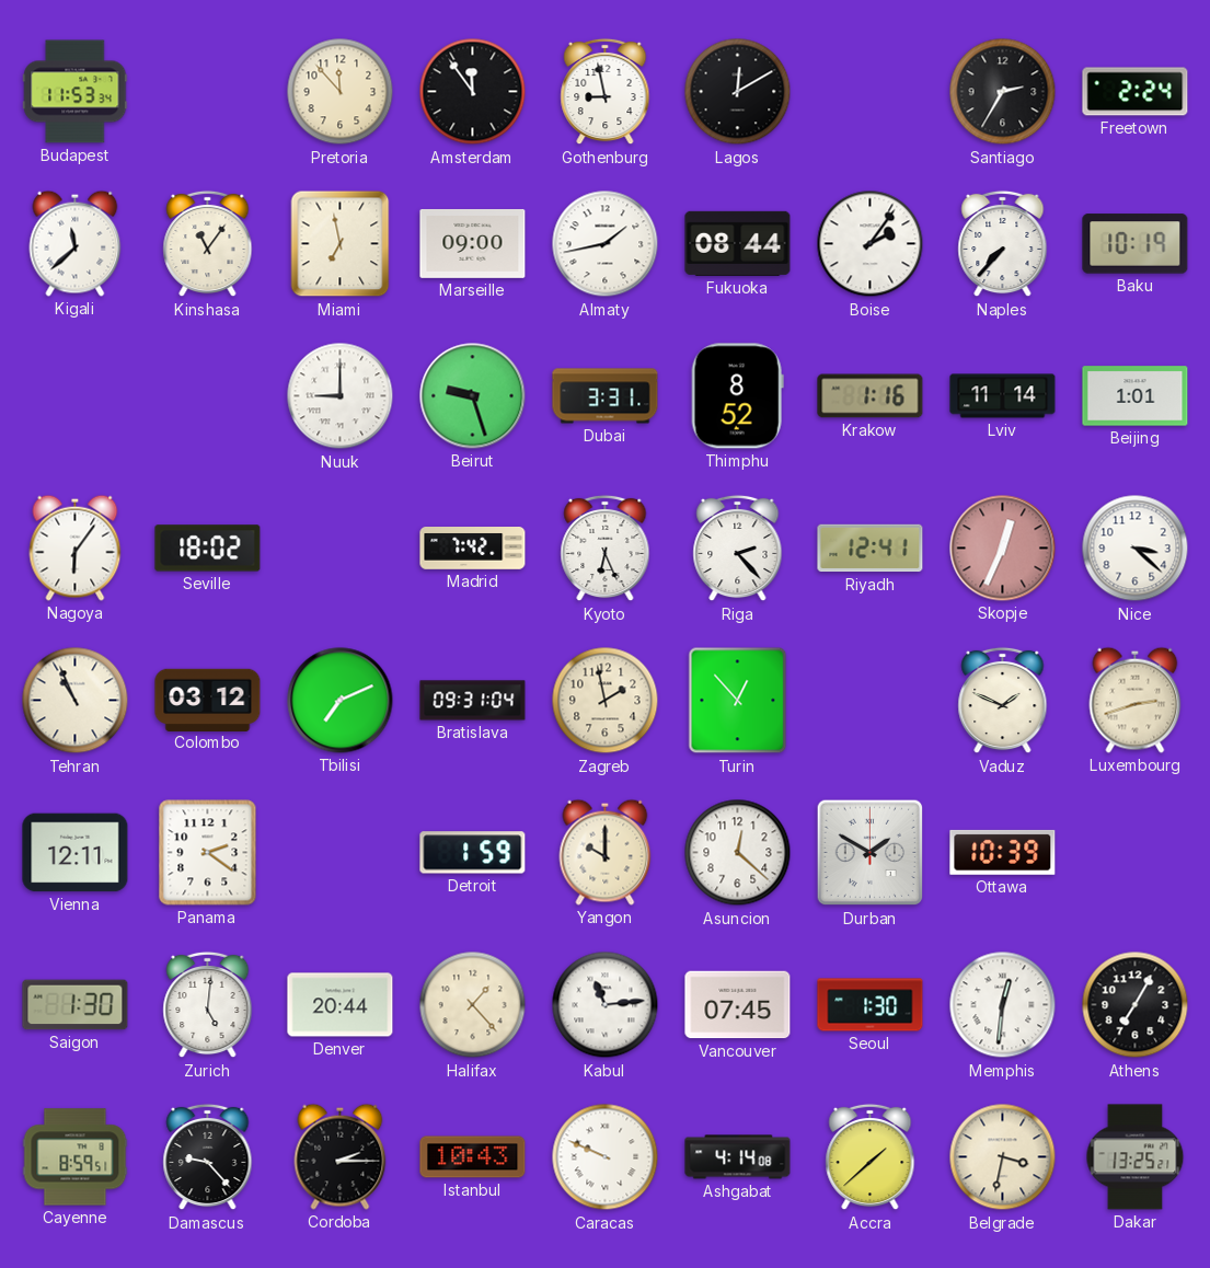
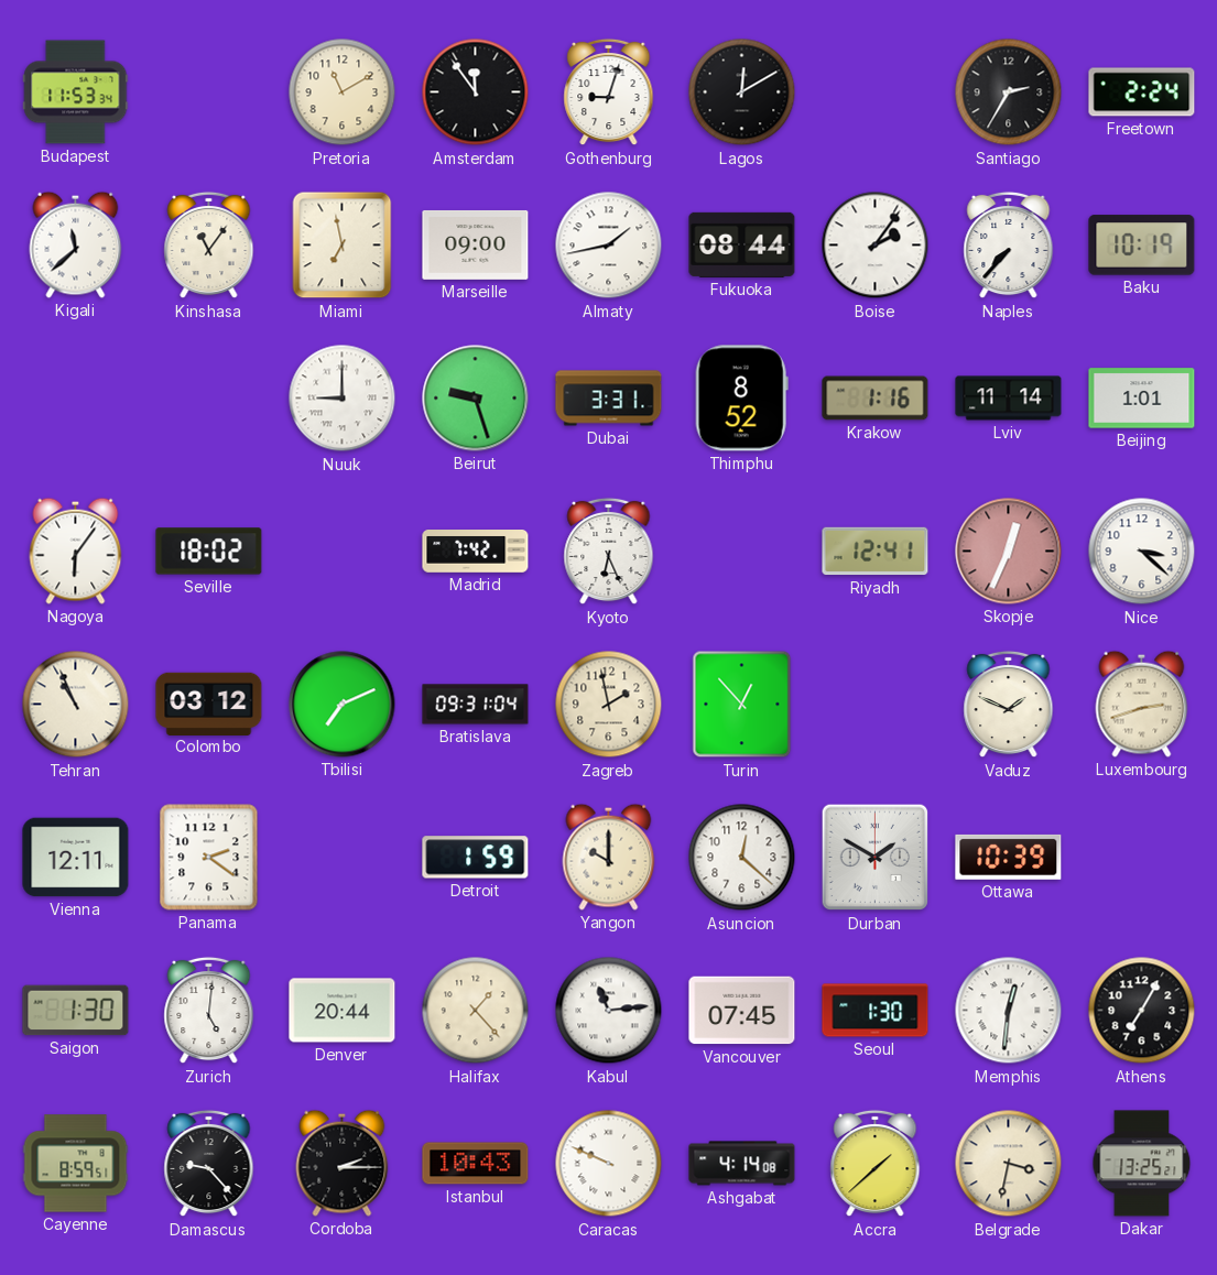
Pretoria: 11:53 -> 11:10
Gothenburg: 8:58 -> 9:03
Riga: 2:23 -> none
